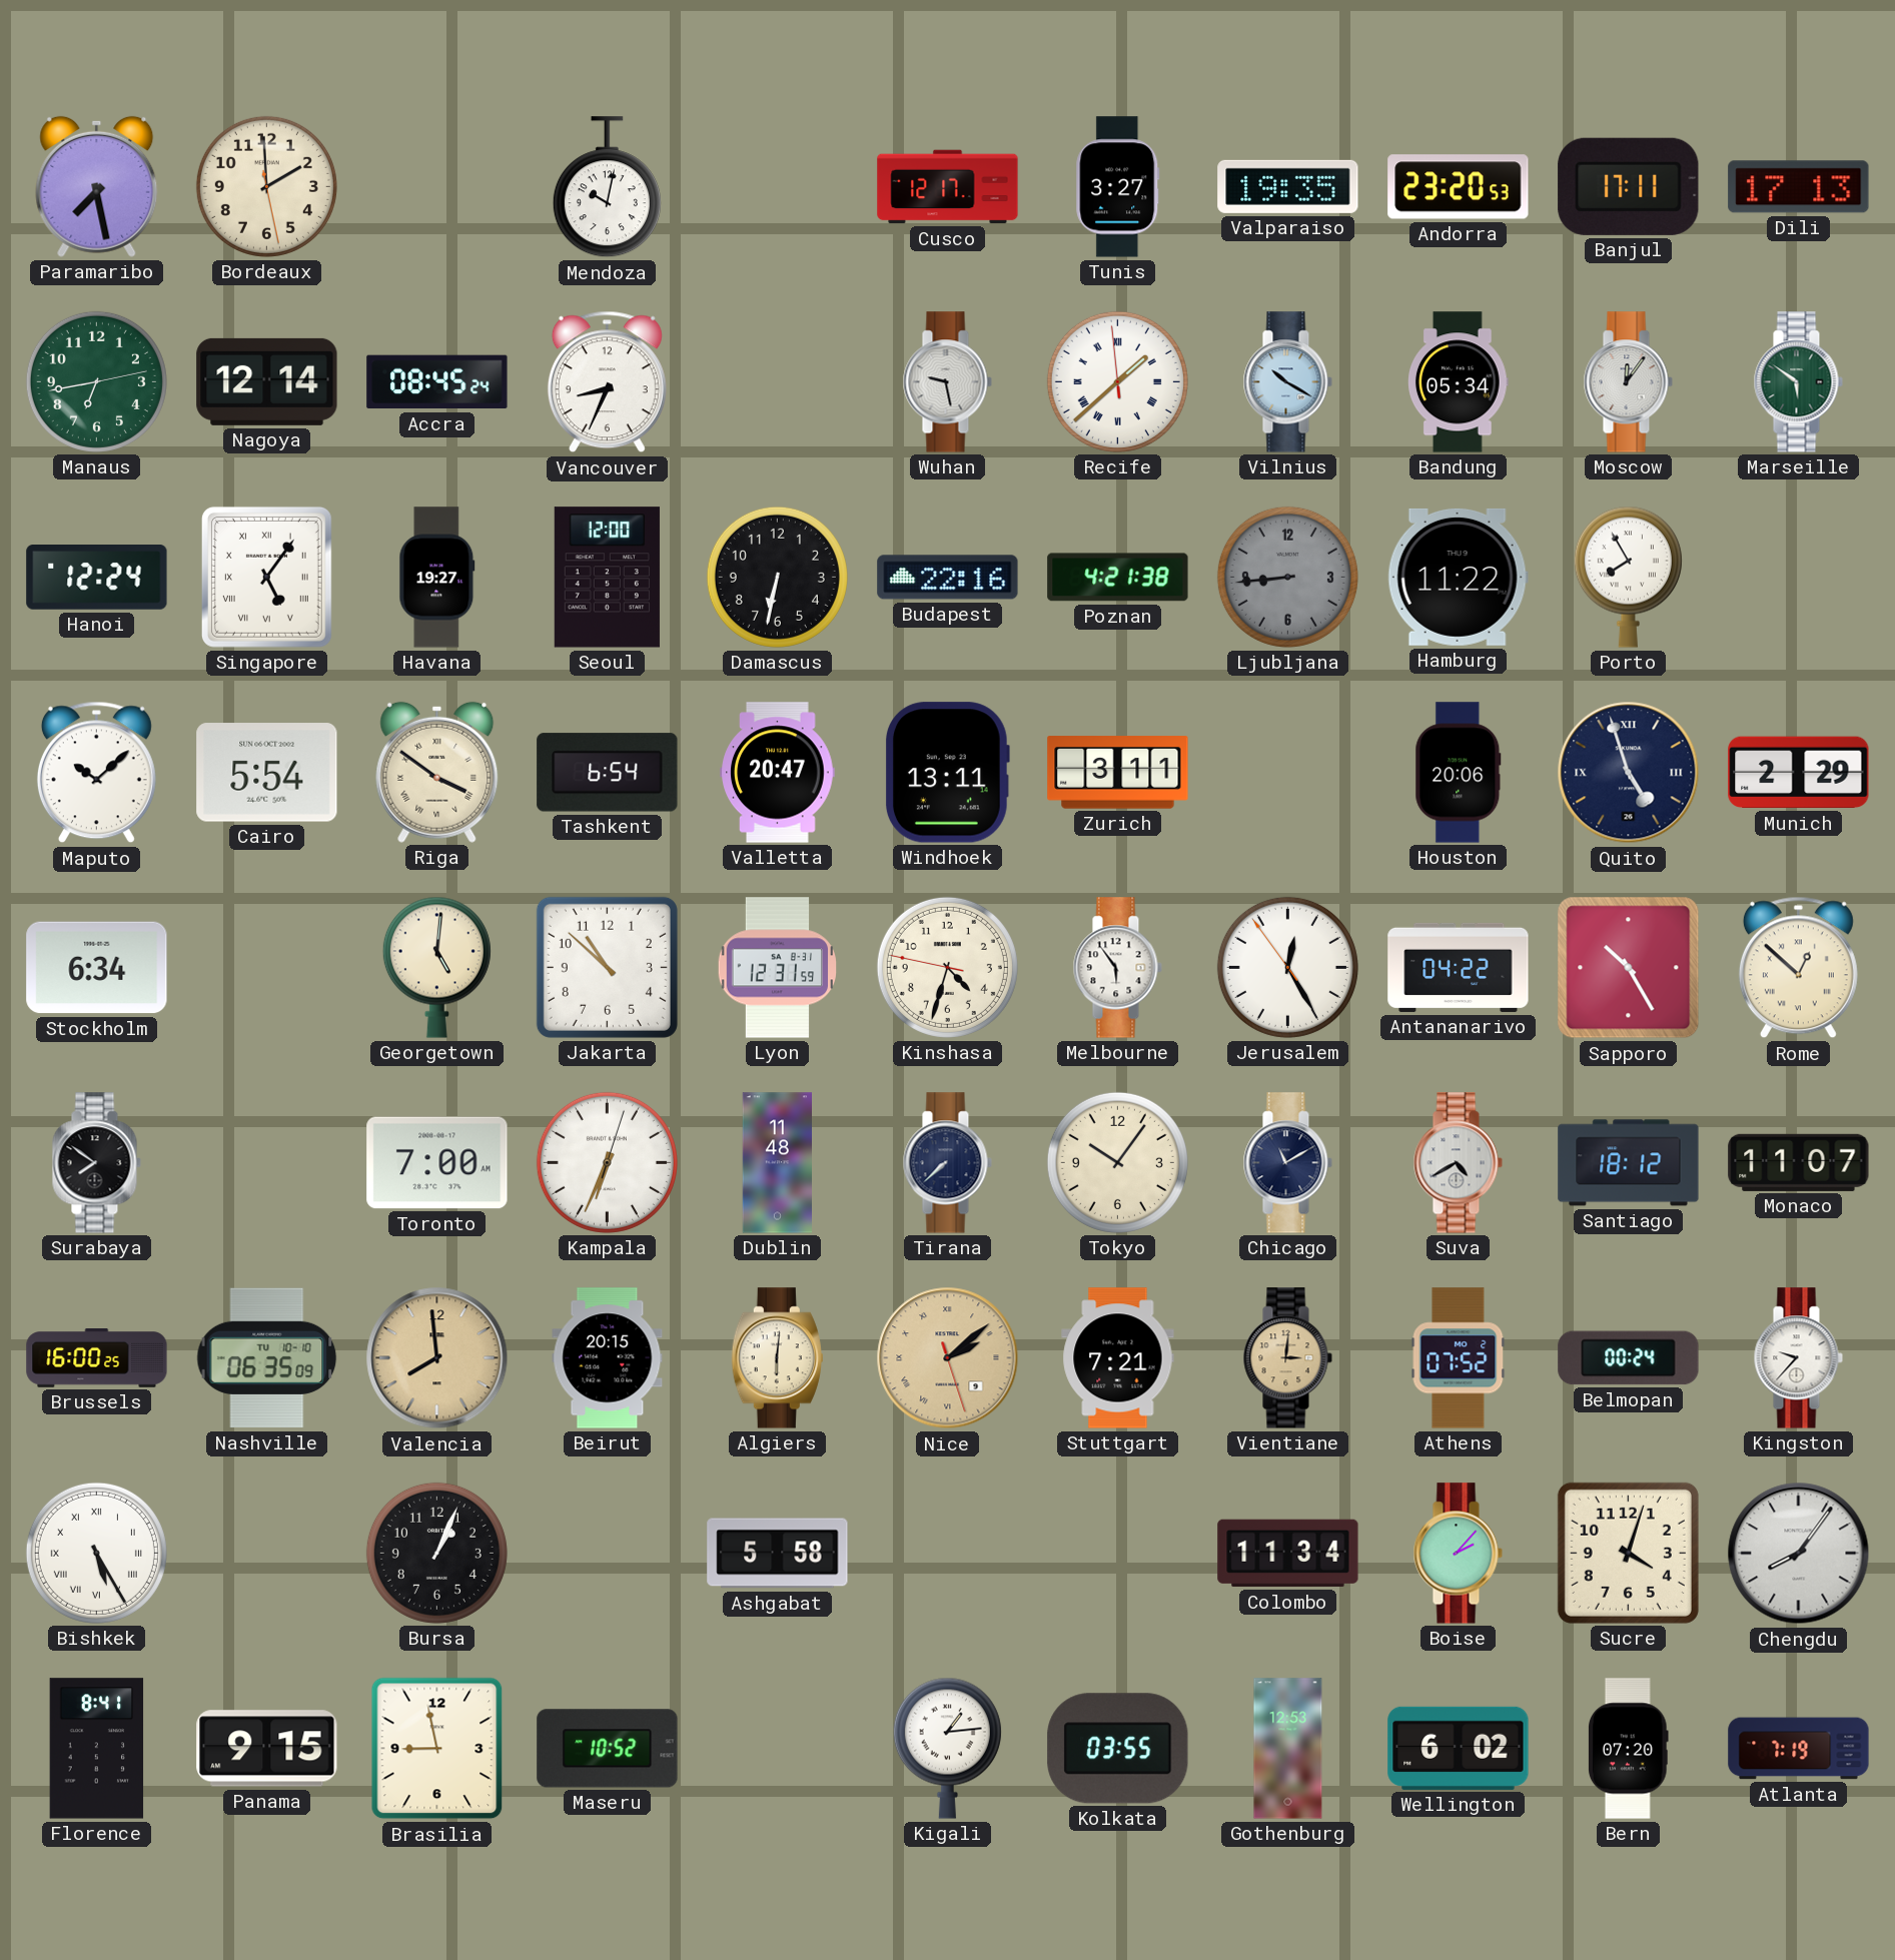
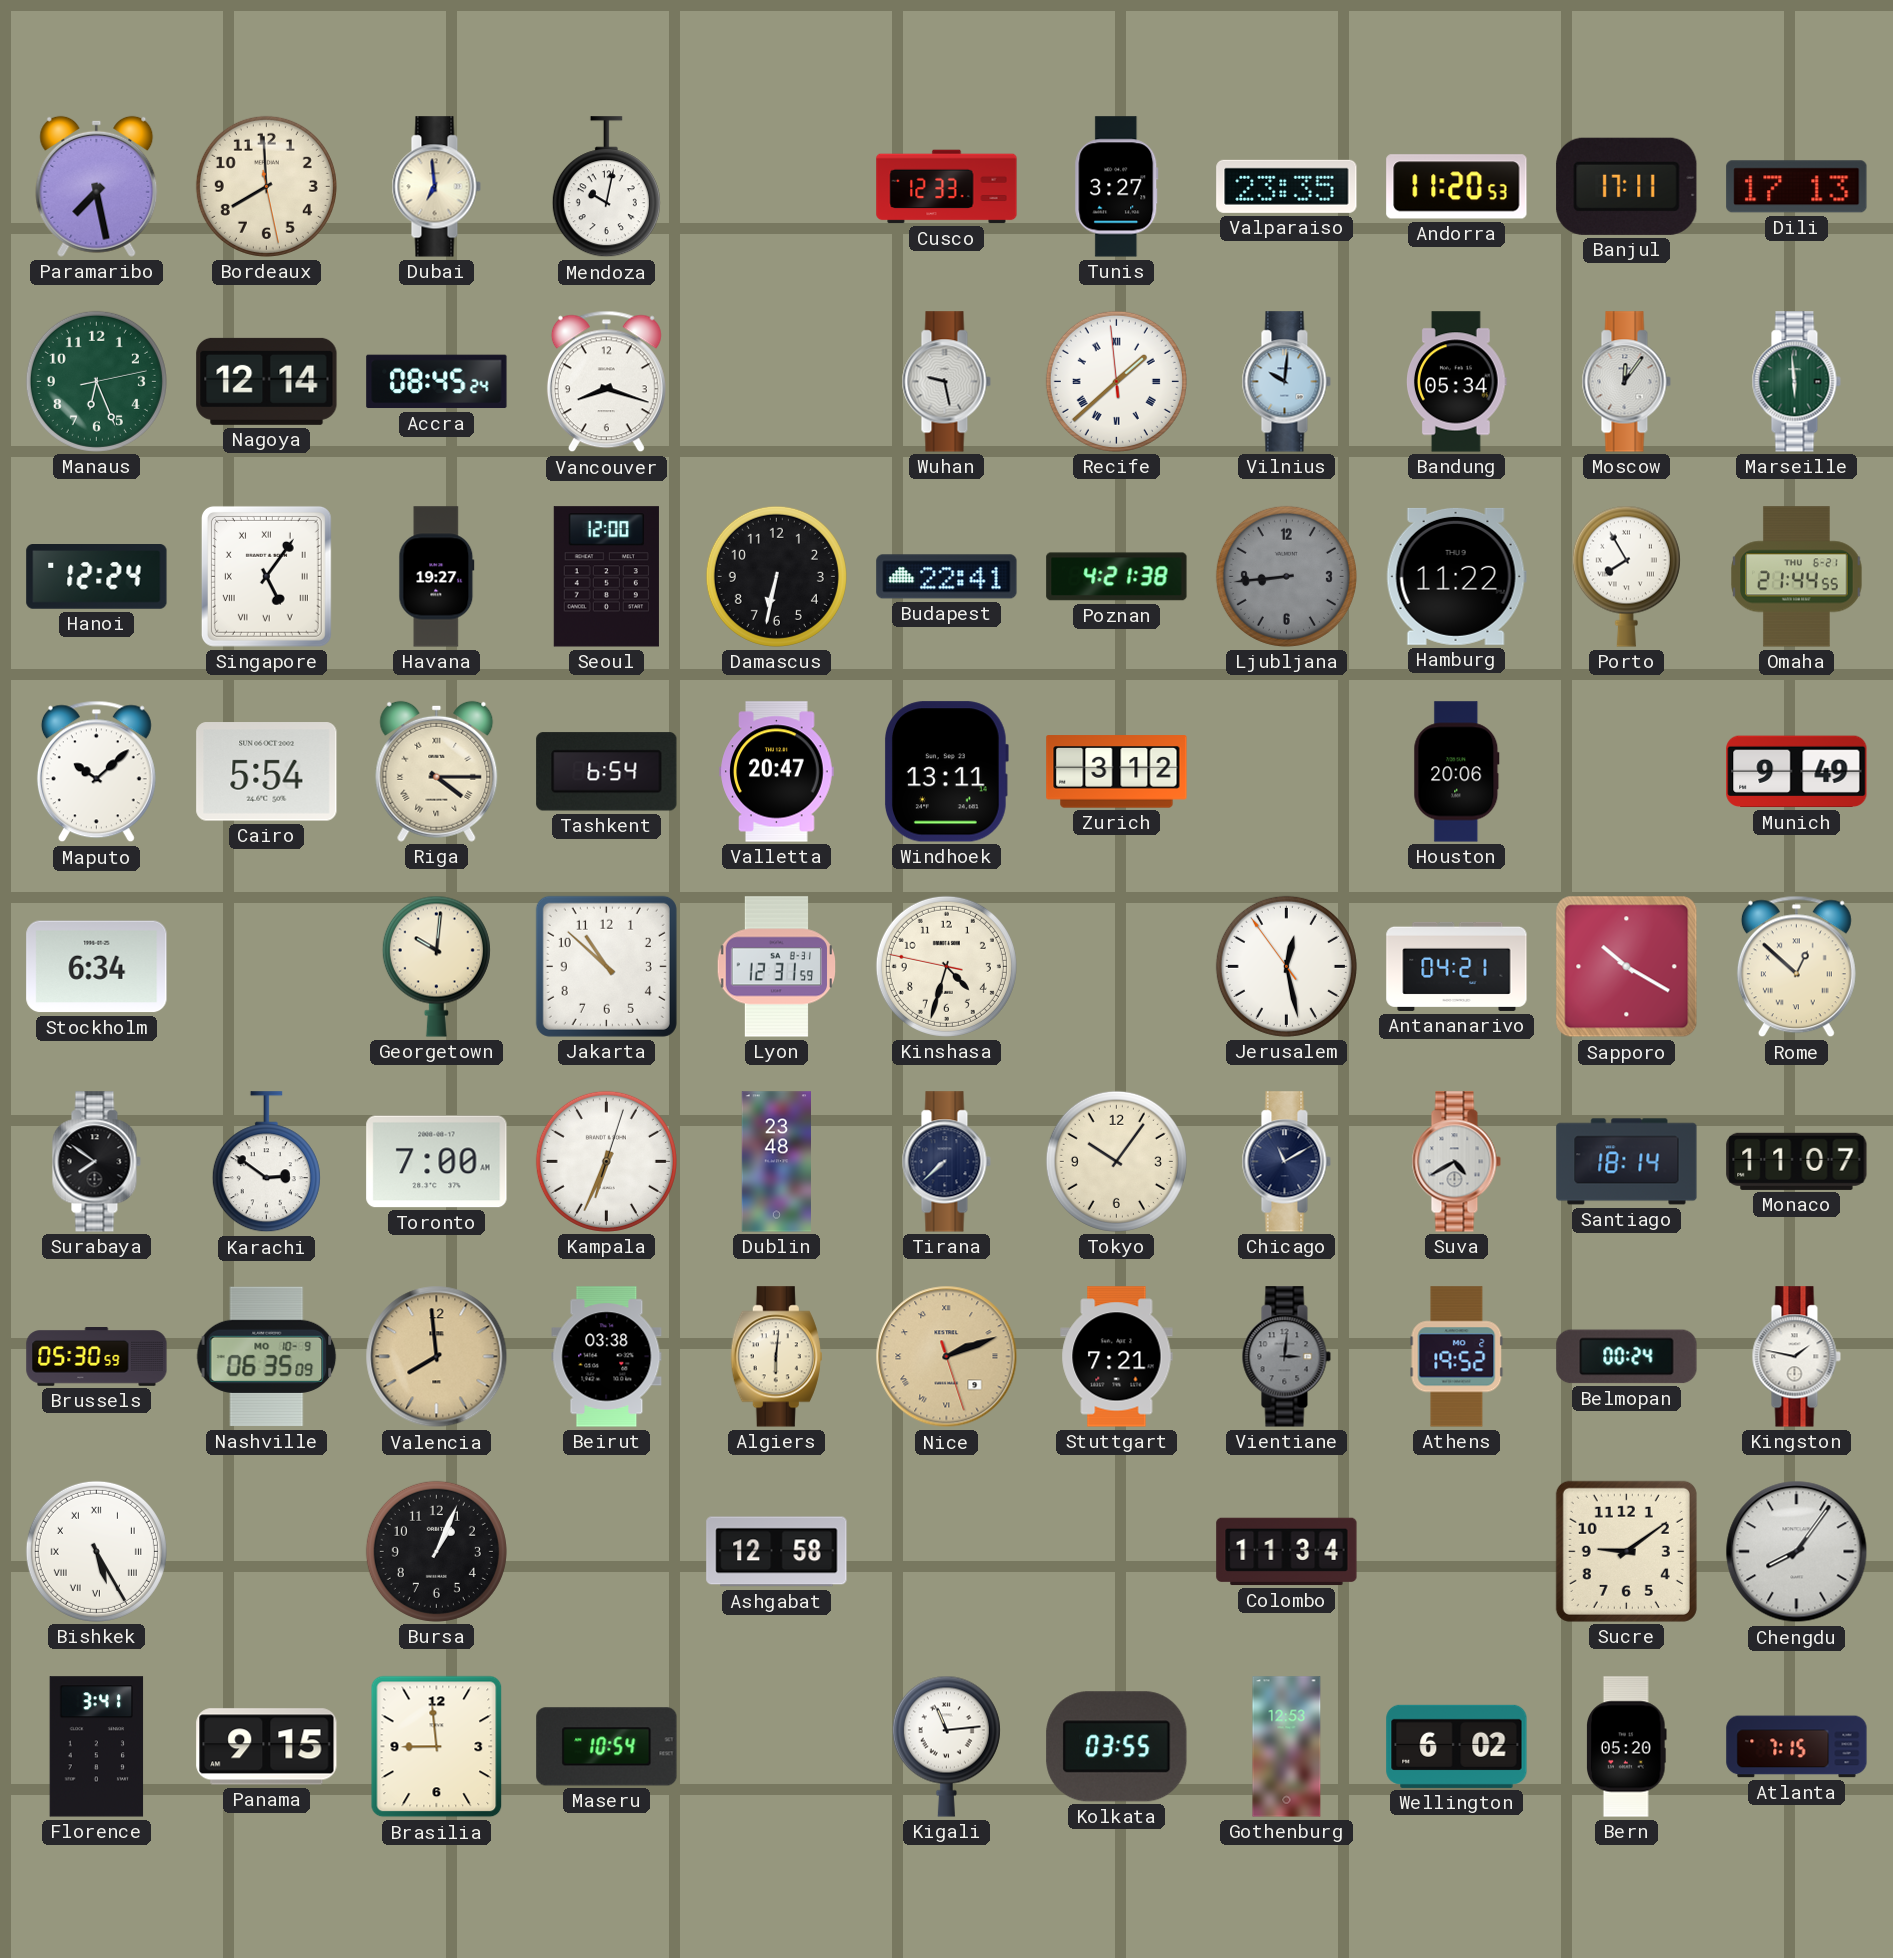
Bordeaux: 1:59 -> 7:59
Dubai: none -> 6:59
Cusco: 12:17 -> 12:33
Valparaiso: 19:35 -> 23:35
Andorra: 23:20 -> 11:20
Manaus: 6:43 -> 6:26
Vancouver: 8:34 -> 8:18
Vilnius: 10:20 -> 10:01
Marseille: 5:51 -> 5:59
Budapest: 22:16 -> 22:41
Omaha: none -> 21:44
Riga: 3:51 -> 4:15
Zurich: 3:11 -> 3:12
Quito: 4:57 -> none
Munich: 2:29 -> 9:49
Georgetown: 5:01 -> 10:01
Melbourne: 5:54 -> none
Jerusalem: 12:24 -> 12:27
Antananarivo: 04:22 -> 04:21
Sapporo: 10:25 -> 10:20
Karachi: none -> 2:51
Dublin: 11:48 -> 23:48
Santiago: 18:12 -> 18:14
Brussels: 16:00 -> 05:30
Nashville date: TU 10-10 -> MO 10-9
Beirut: 20:15 -> 03:38
Nice: 2:08 -> 2:11
Vientiane dial: champagne -> grey
Athens: 07:52 -> 19:52
Kingston: 9:37 -> 1:47
Ashgabat: 5:58 -> 12:58
Boise: 2:07 -> none
Sucre: 4:03 -> 9:09
Florence: 8:41 -> 3:41
Brasilia: 8:58 -> 8:59
Maseru: 10:52 -> 10:54
Kigali: 1:14 -> 11:14
Bern: 07:20 -> 05:20
Atlanta: 7:19 -> 7:15
